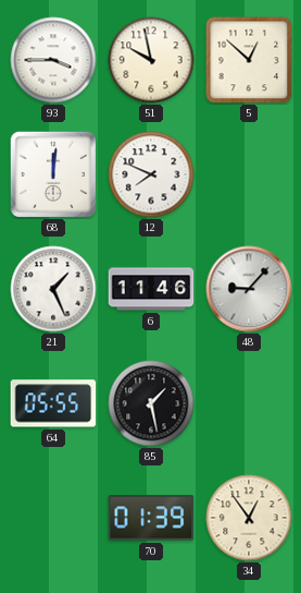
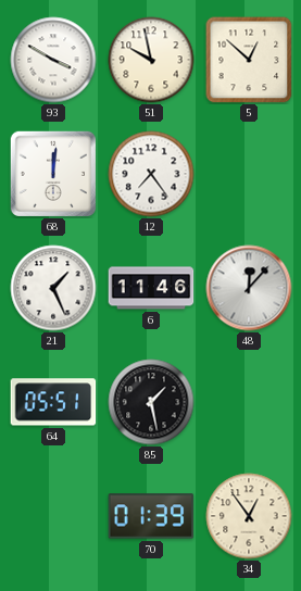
93: 3:45 -> 3:50
12: 7:49 -> 7:24
48: 9:07 -> 12:07
64: 05:55 -> 05:51
